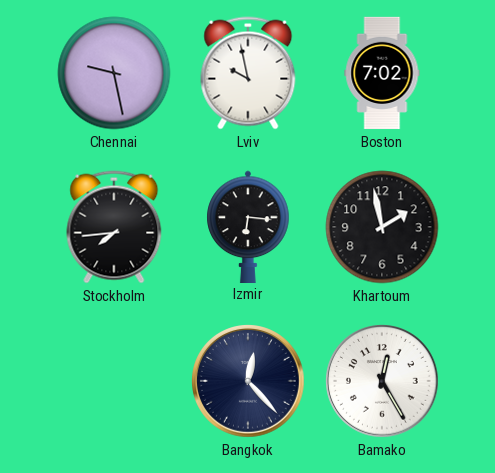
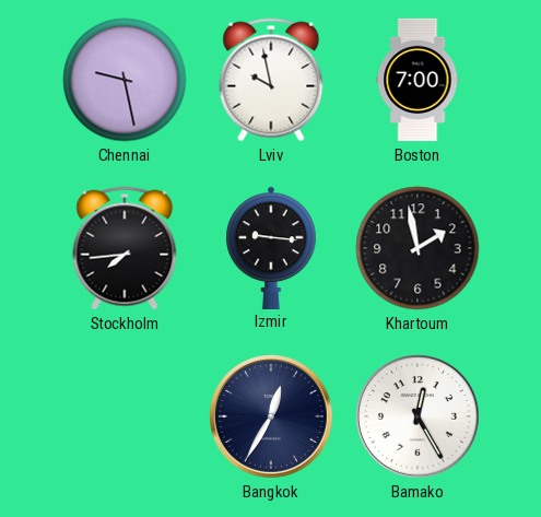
Boston: 7:02 -> 7:00
Izmir: 6:16 -> 9:16
Bangkok: 12:23 -> 12:35
